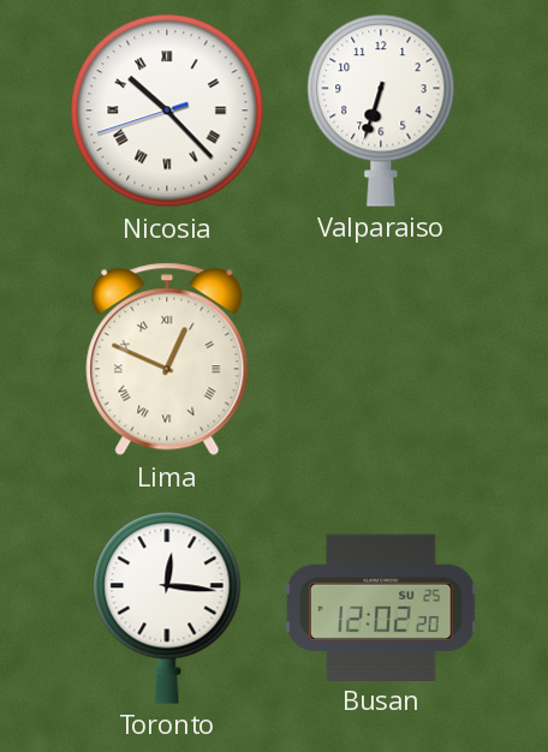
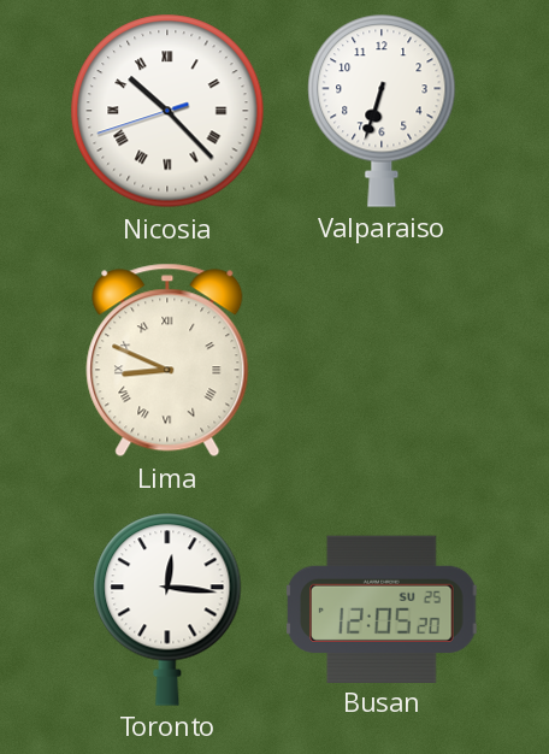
Lima: 12:49 -> 8:49
Busan: 12:02 -> 12:05
